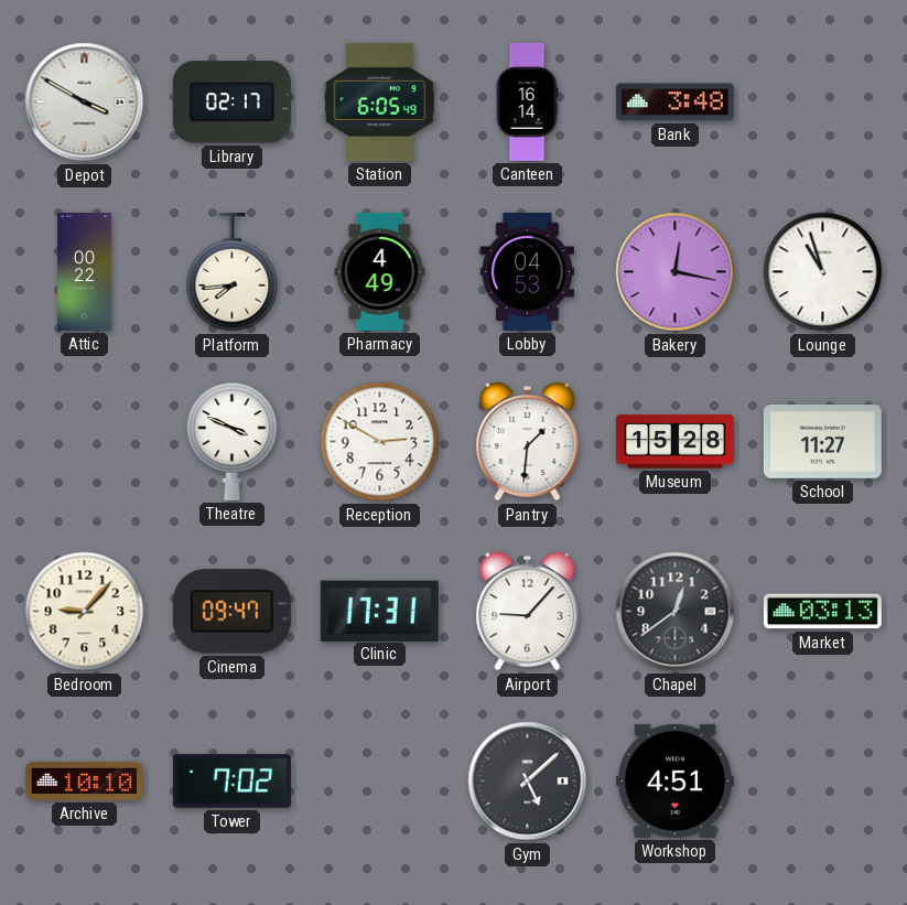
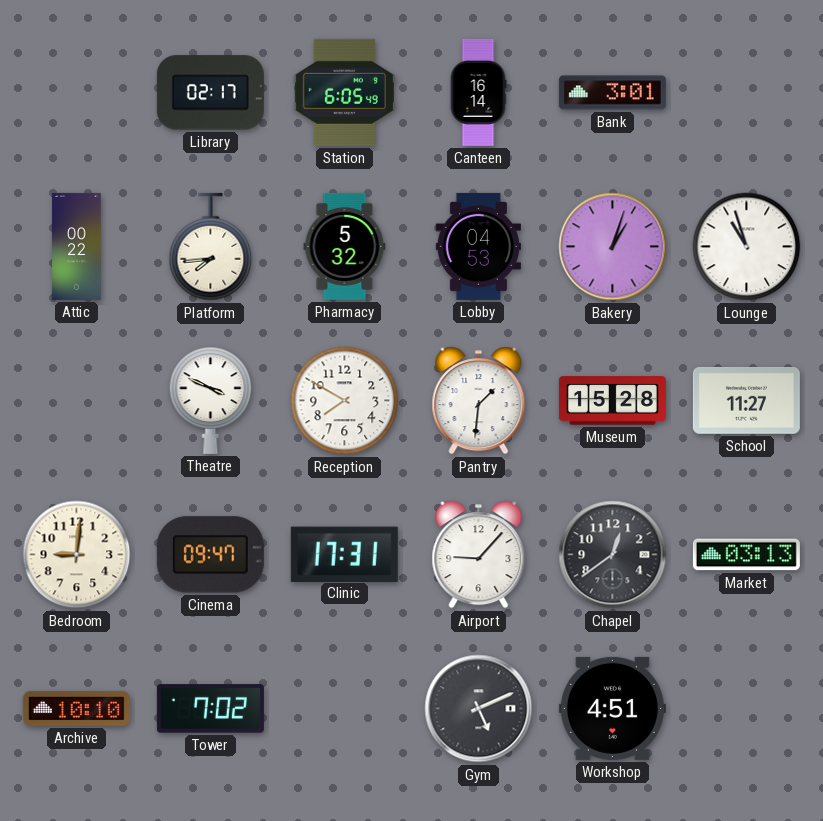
Depot: 3:50 -> none
Bank: 3:48 -> 3:01
Pharmacy: 4:49 -> 5:32
Bakery: 12:17 -> 1:03
Reception: 2:50 -> 7:50
Bedroom: 9:07 -> 9:01
Gym: 5:08 -> 5:11
